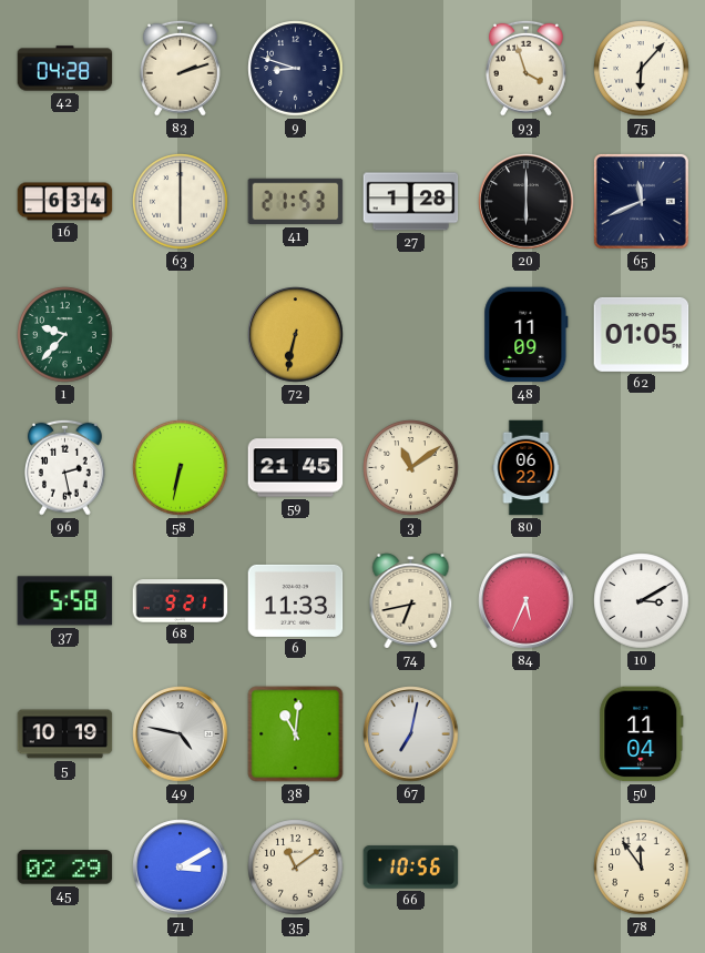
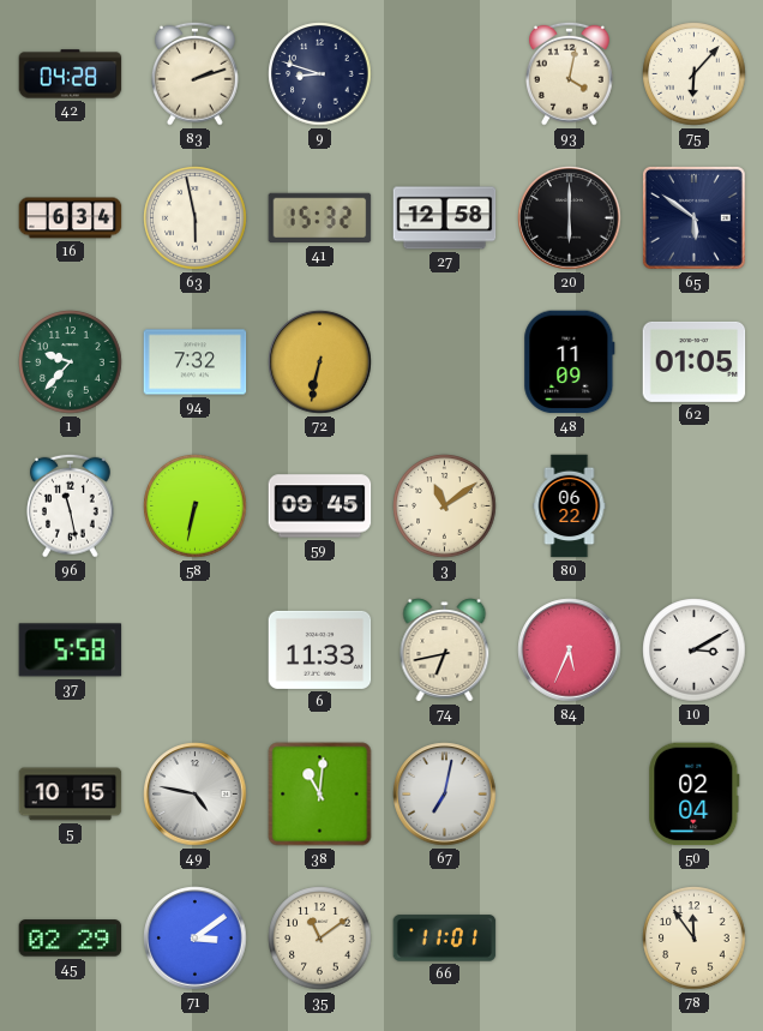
93: 3:57 -> 4:02
63: 6:00 -> 5:58
41: 21:53 -> 15:32
27: 1:28 -> 12:58
65: 11:41 -> 5:51
94: none -> 7:32
96: 2:28 -> 11:28
59: 21:45 -> 09:45
68: 9:21 -> none
5: 10:19 -> 10:15
50: 11:04 -> 02:04
71: 3:10 -> 3:09
66: 10:56 -> 11:01
